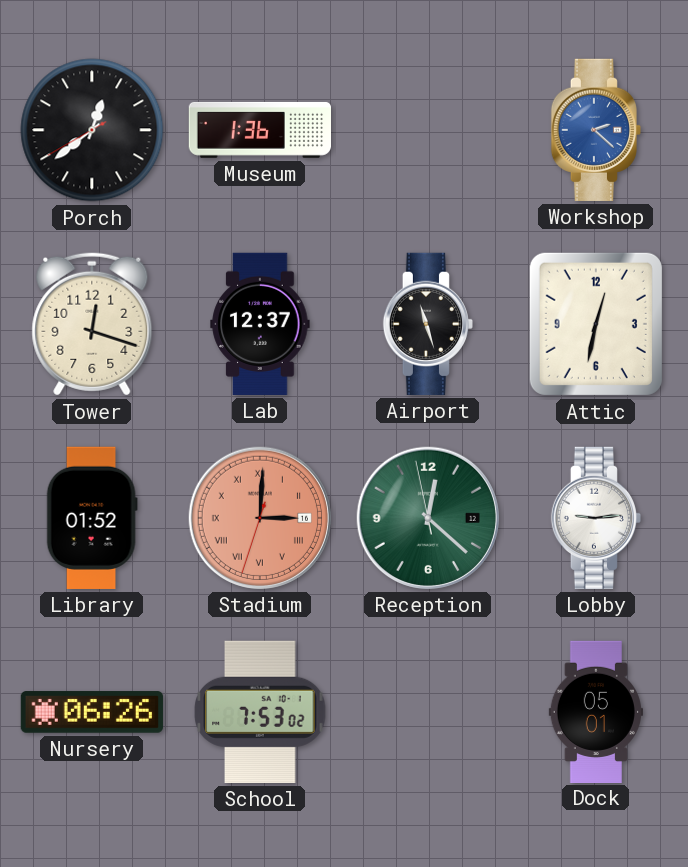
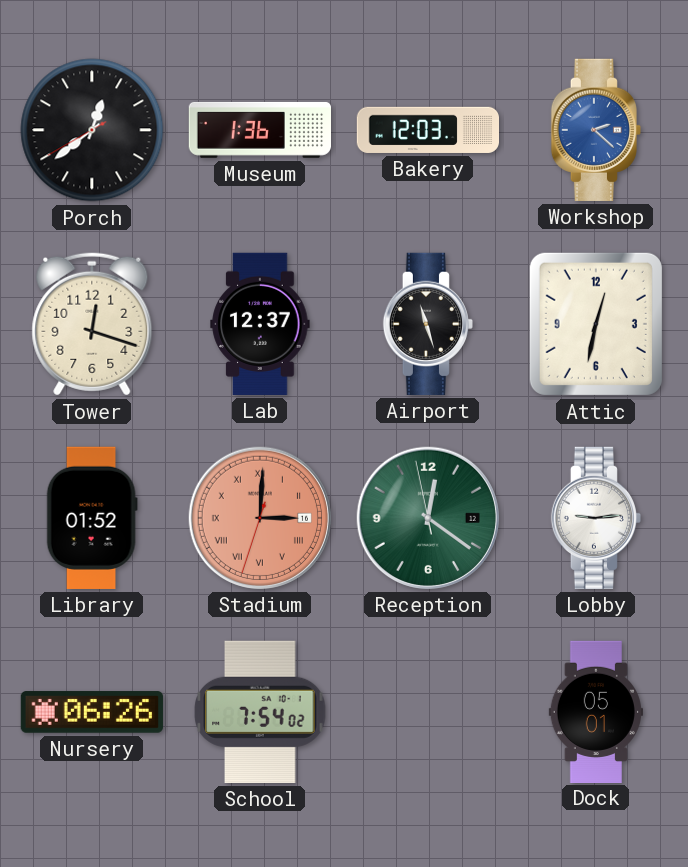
Bakery: none -> 12:03
Reception: 12:21 -> 12:20
School: 7:53 -> 7:54
